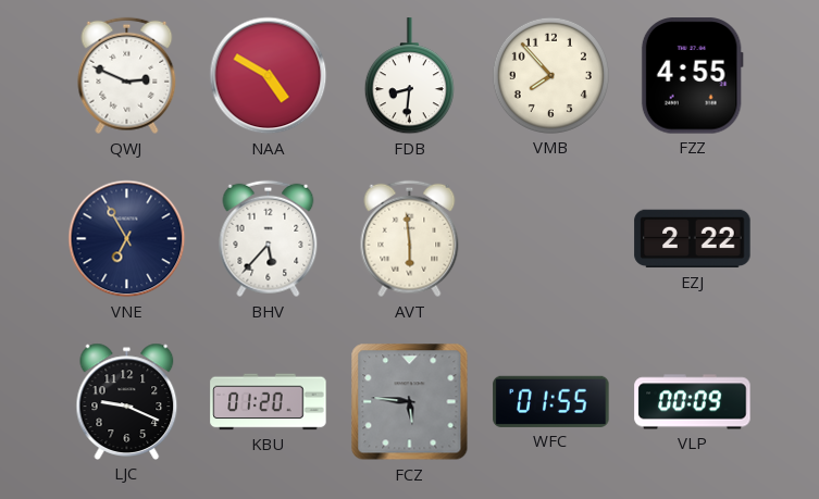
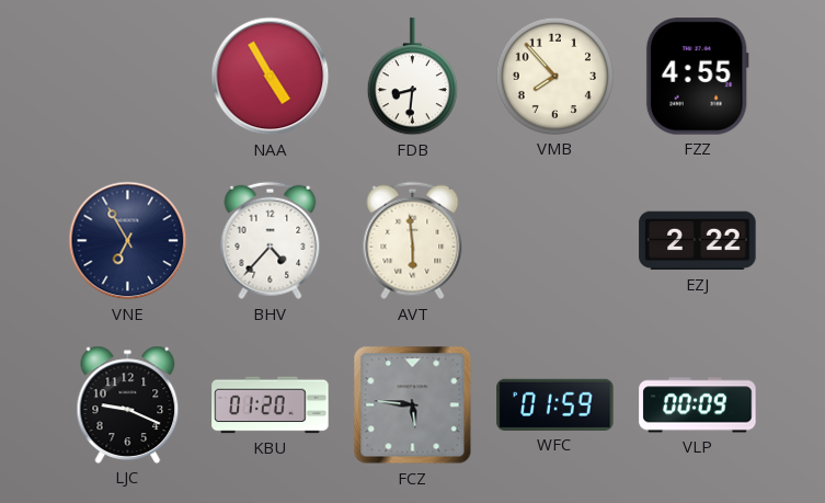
QWJ: 2:49 -> none
NAA: 4:50 -> 4:55
BHV: 5:37 -> 4:37
WFC: 01:55 -> 01:59
